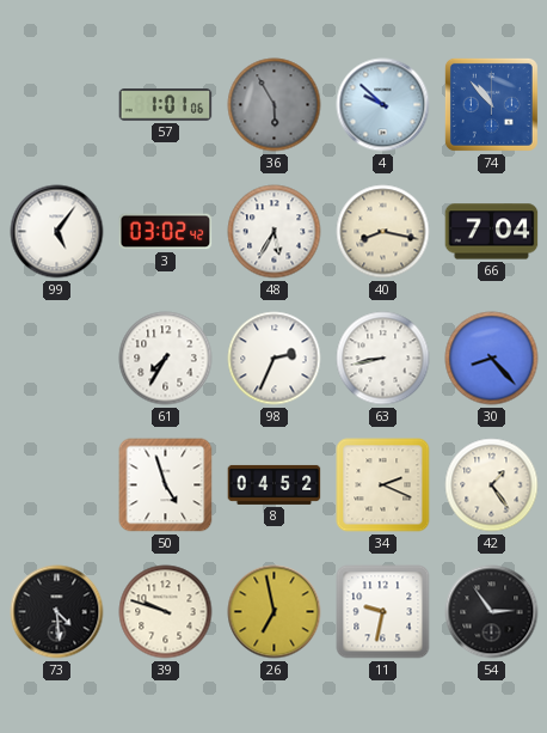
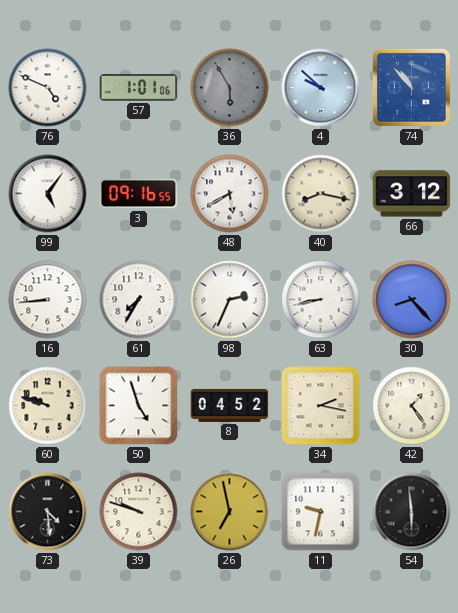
76: none -> 4:49
3: 03:02 -> 09:16
48: 5:35 -> 5:40
66: 7:04 -> 3:12
16: none -> 8:44
60: none -> 9:48
34: 2:19 -> 2:17
54: 2:54 -> 5:59
